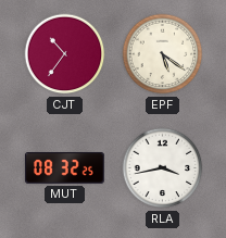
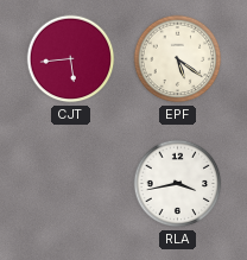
CJT: 10:36 -> 5:44
MUT: 08:32 -> none
